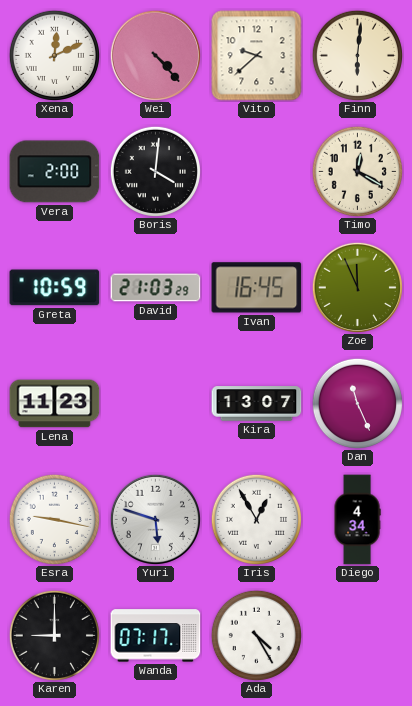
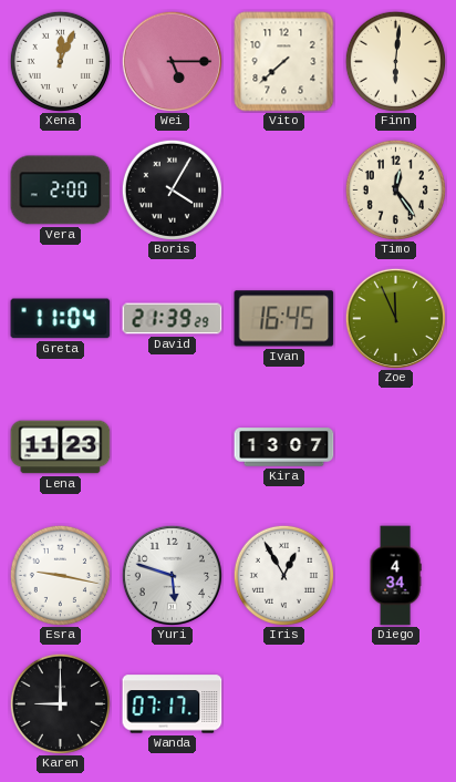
Xena: 12:11 -> 12:04
Wei: 4:23 -> 5:15
Vito: 9:38 -> 7:38
Boris: 4:01 -> 4:05
Timo: 12:20 -> 12:24
Greta: 10:59 -> 11:04
David: 21:03 -> 21:39
Dan: 11:26 -> none
Ada: 4:25 -> none
